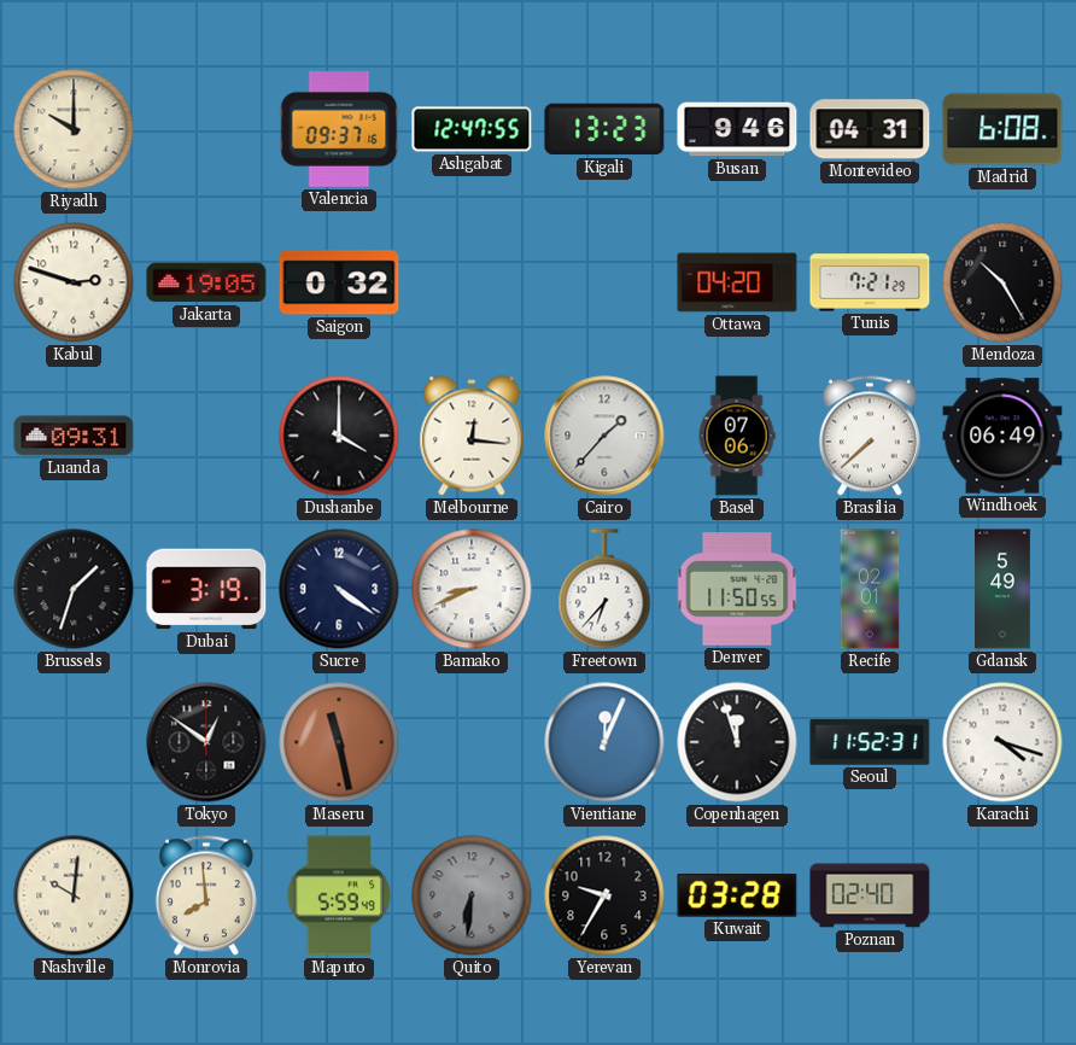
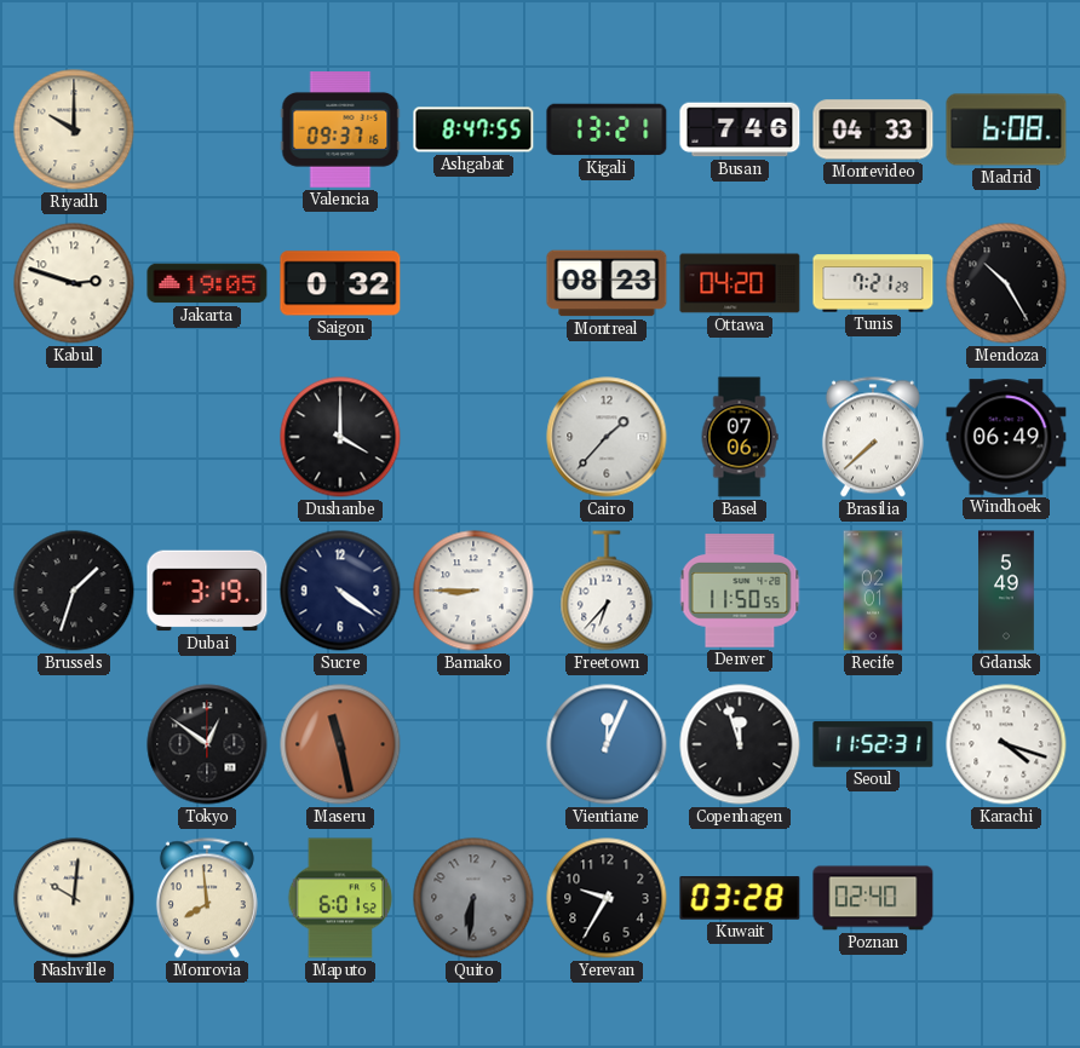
Ashgabat: 12:47 -> 8:47
Kigali: 13:23 -> 13:21
Busan: 9:46 -> 7:46
Montevideo: 04:31 -> 04:33
Montreal: none -> 08:23
Luanda: 09:31 -> none
Melbourne: 12:16 -> none
Bamako: 8:41 -> 8:45
Maputo: 5:59 -> 6:01
